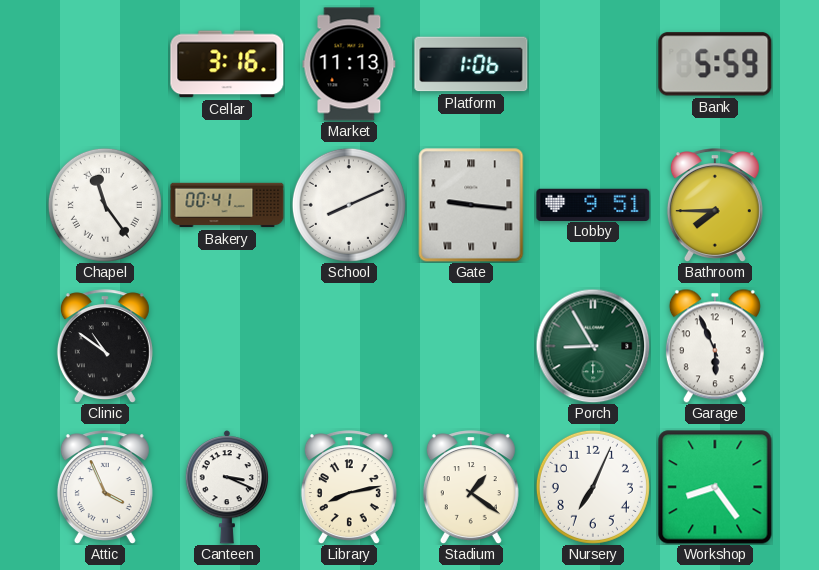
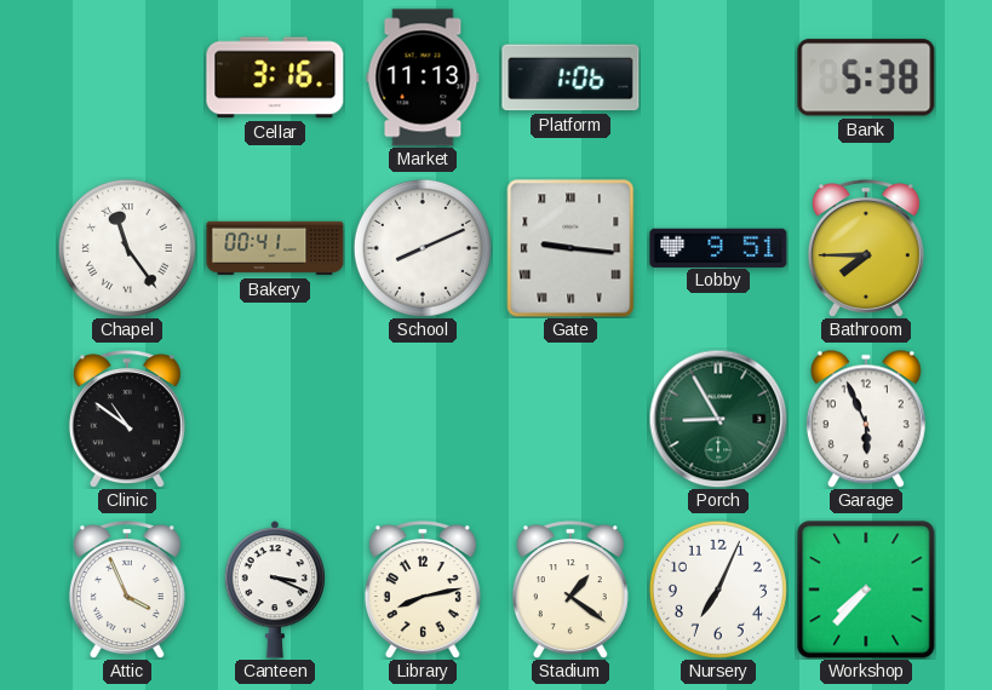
Bank: 5:59 -> 5:38
Workshop: 8:24 -> 7:37
